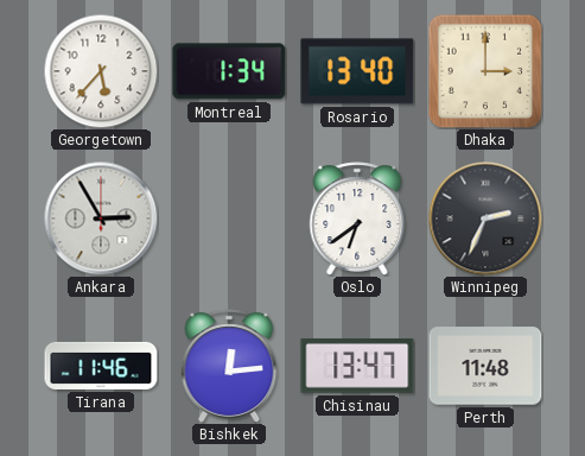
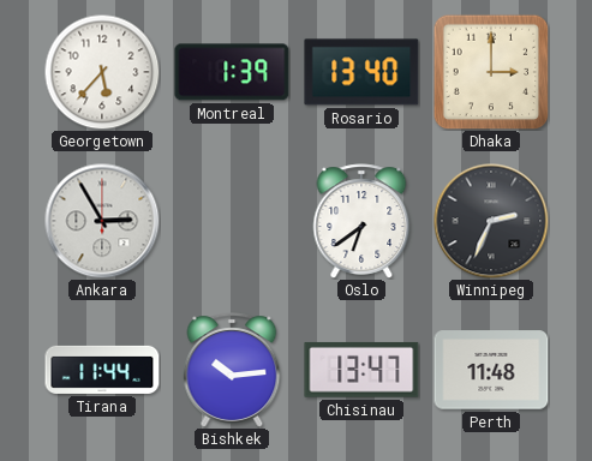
Montreal: 1:34 -> 1:39
Tirana: 11:46 -> 11:44
Bishkek: 12:14 -> 10:14
